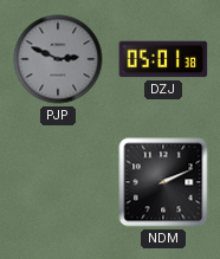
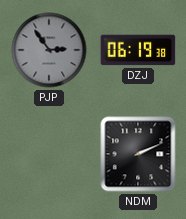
PJP: 2:49 -> 2:54
DZJ: 05:01 -> 06:19
